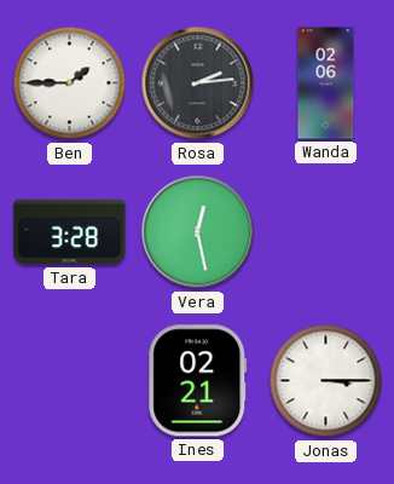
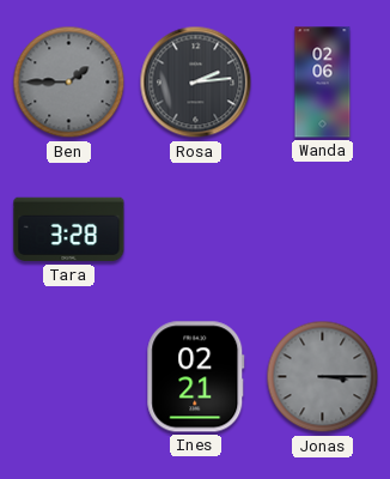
Ben dial: white -> grey
Vera: 12:28 -> none
Jonas dial: white -> grey
